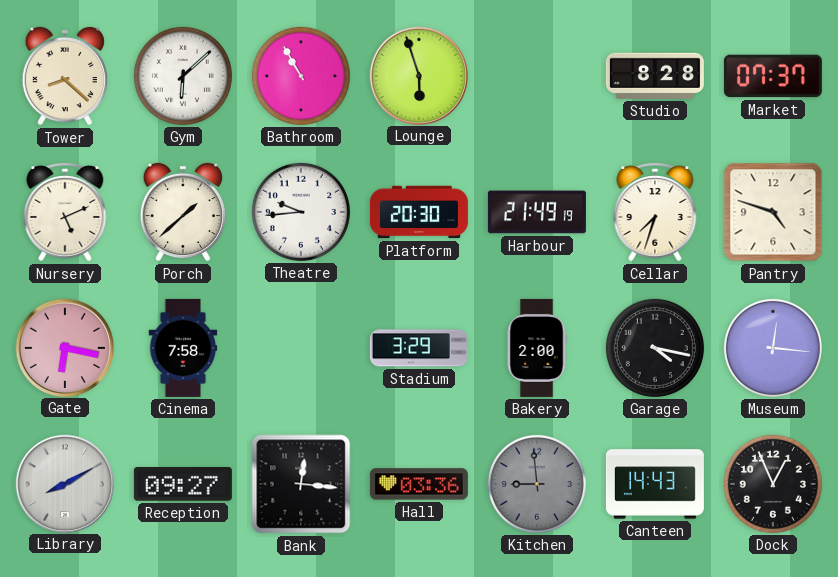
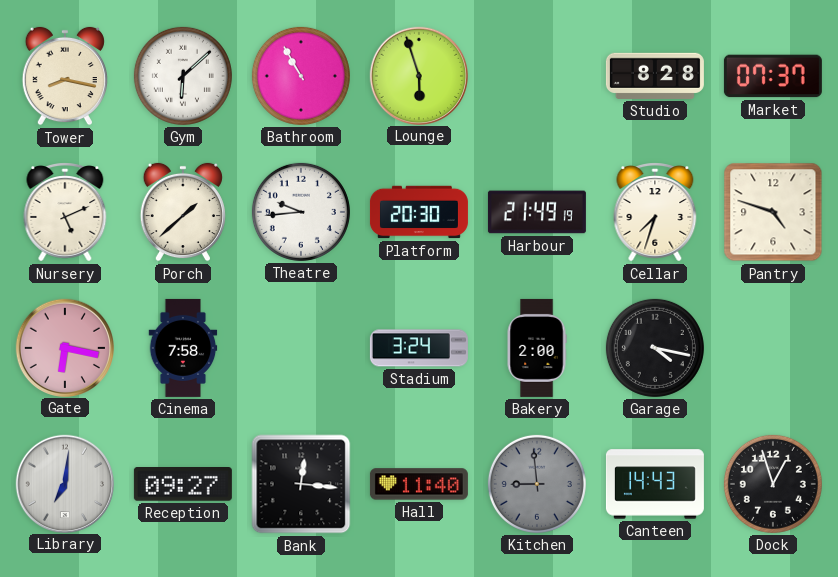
Tower: 8:22 -> 8:17
Stadium: 3:29 -> 3:24
Museum: 12:16 -> none
Library: 8:10 -> 7:01
Hall: 03:36 -> 11:40
Dock: 12:56 -> 12:57
